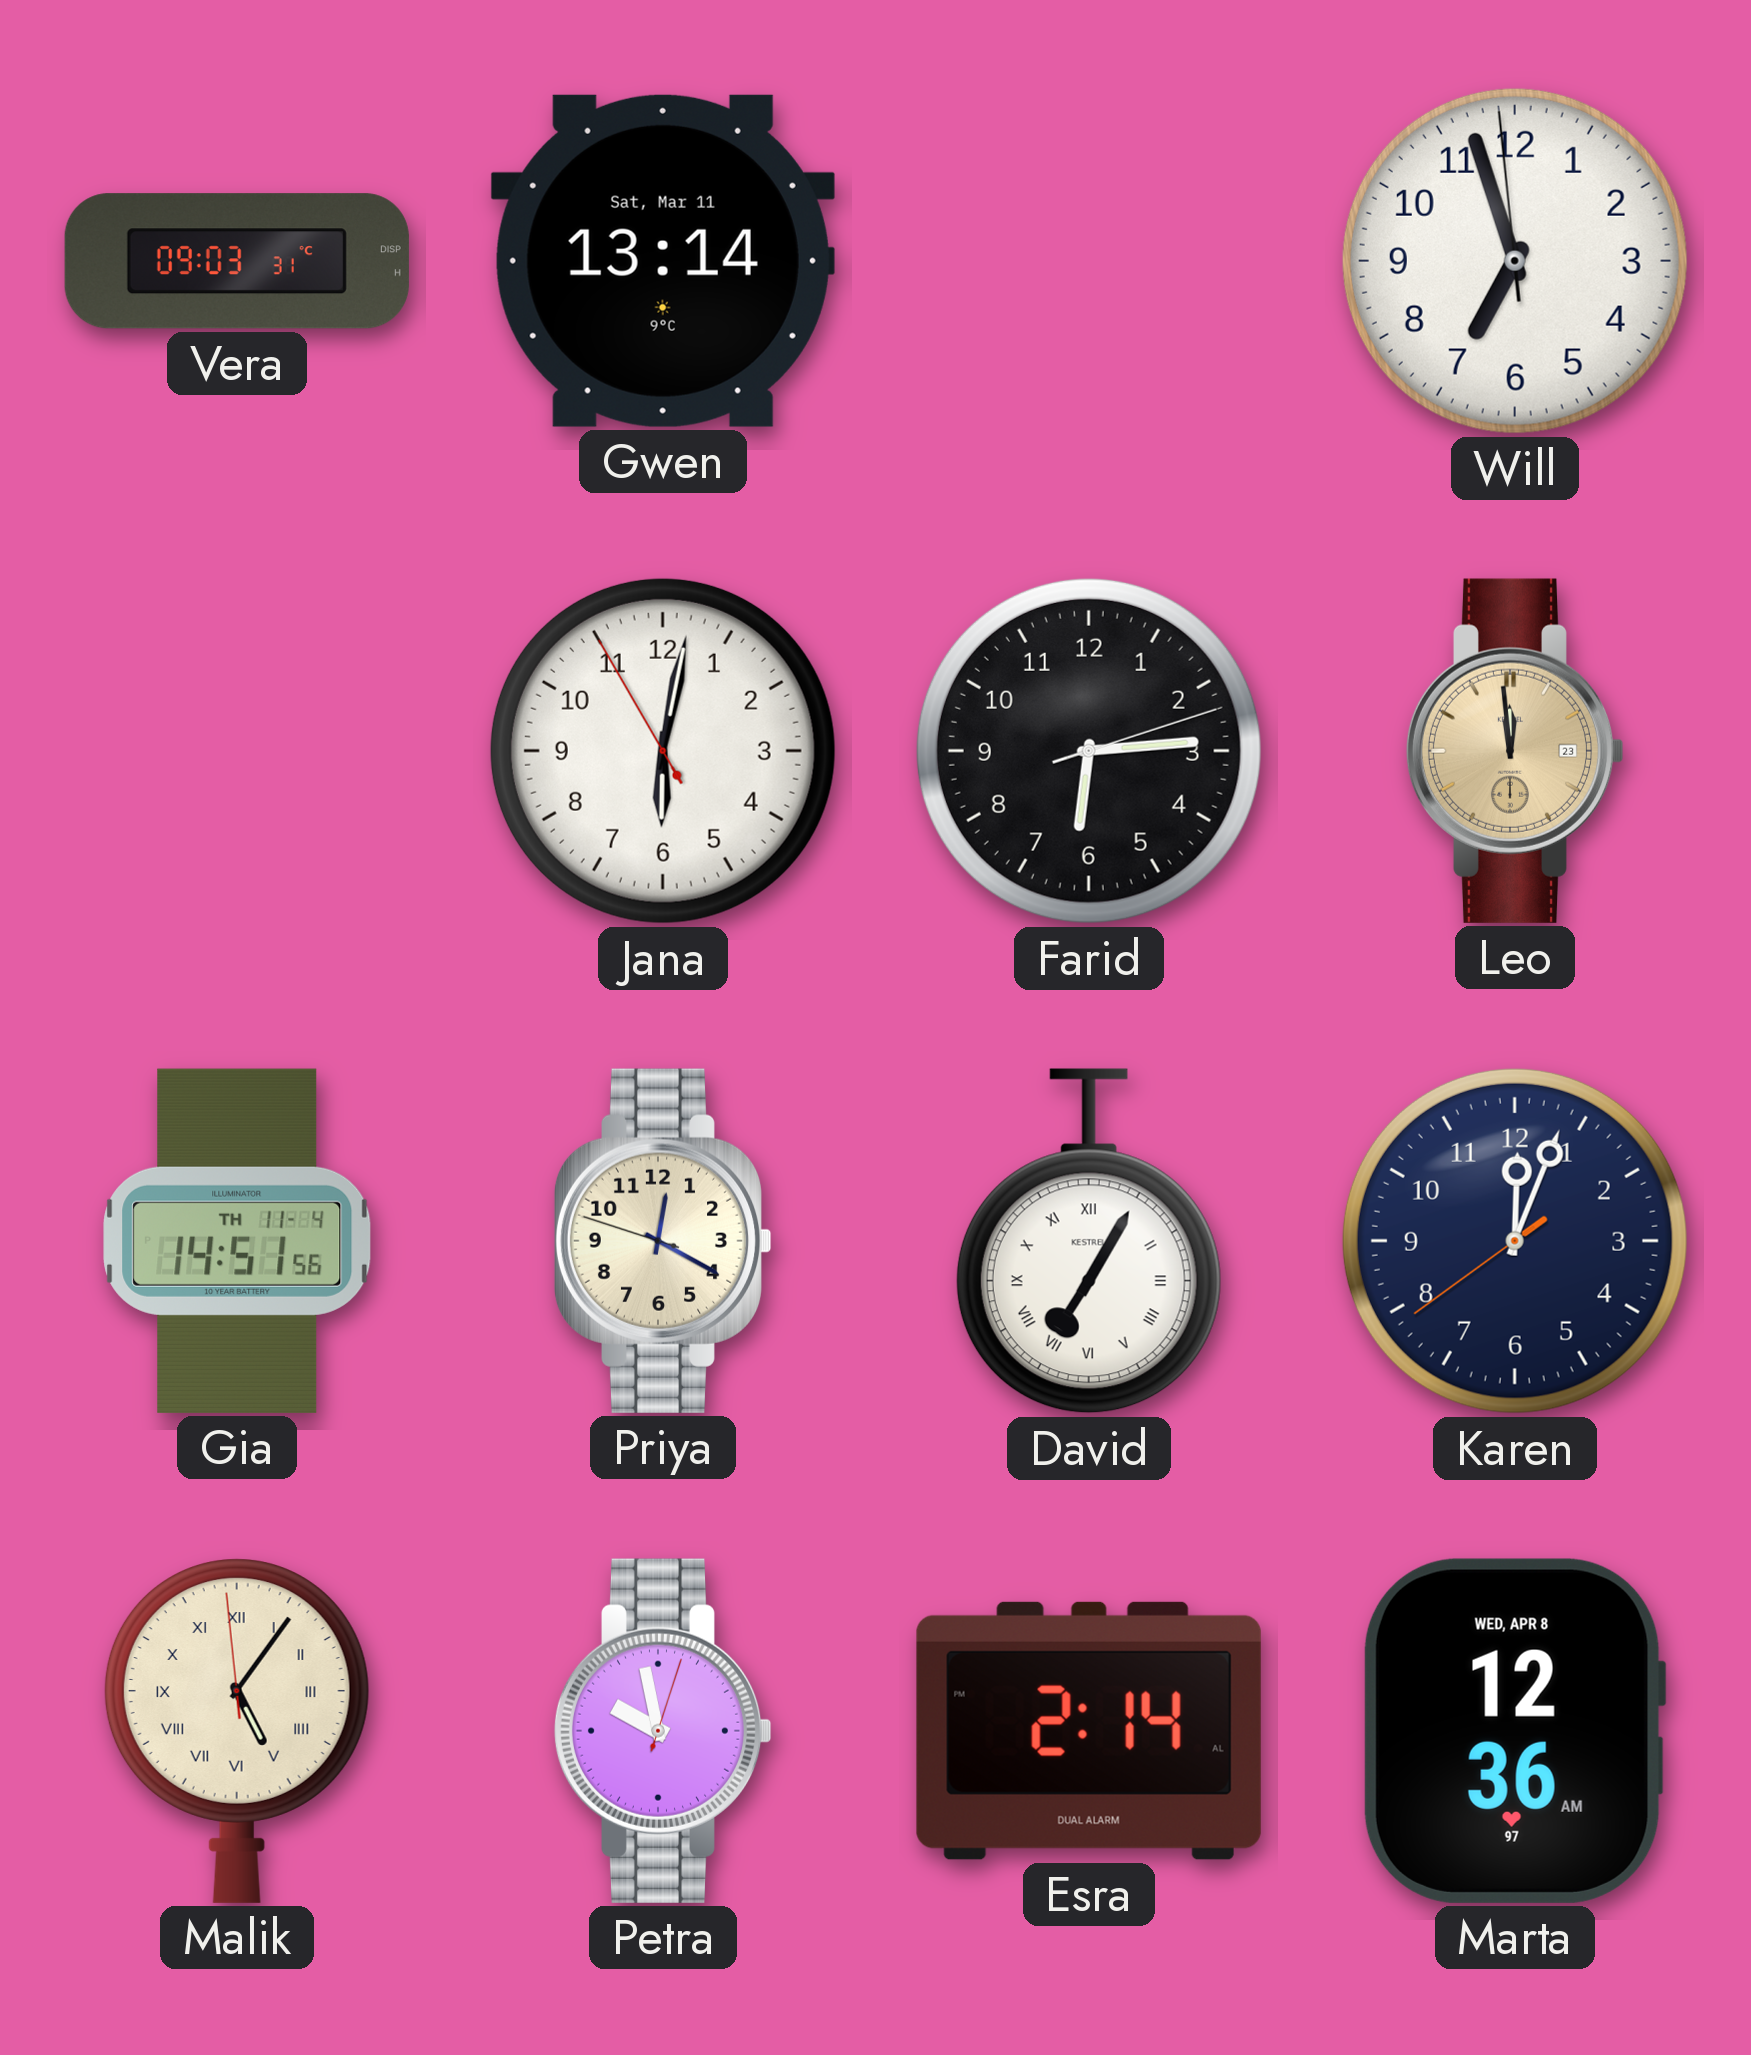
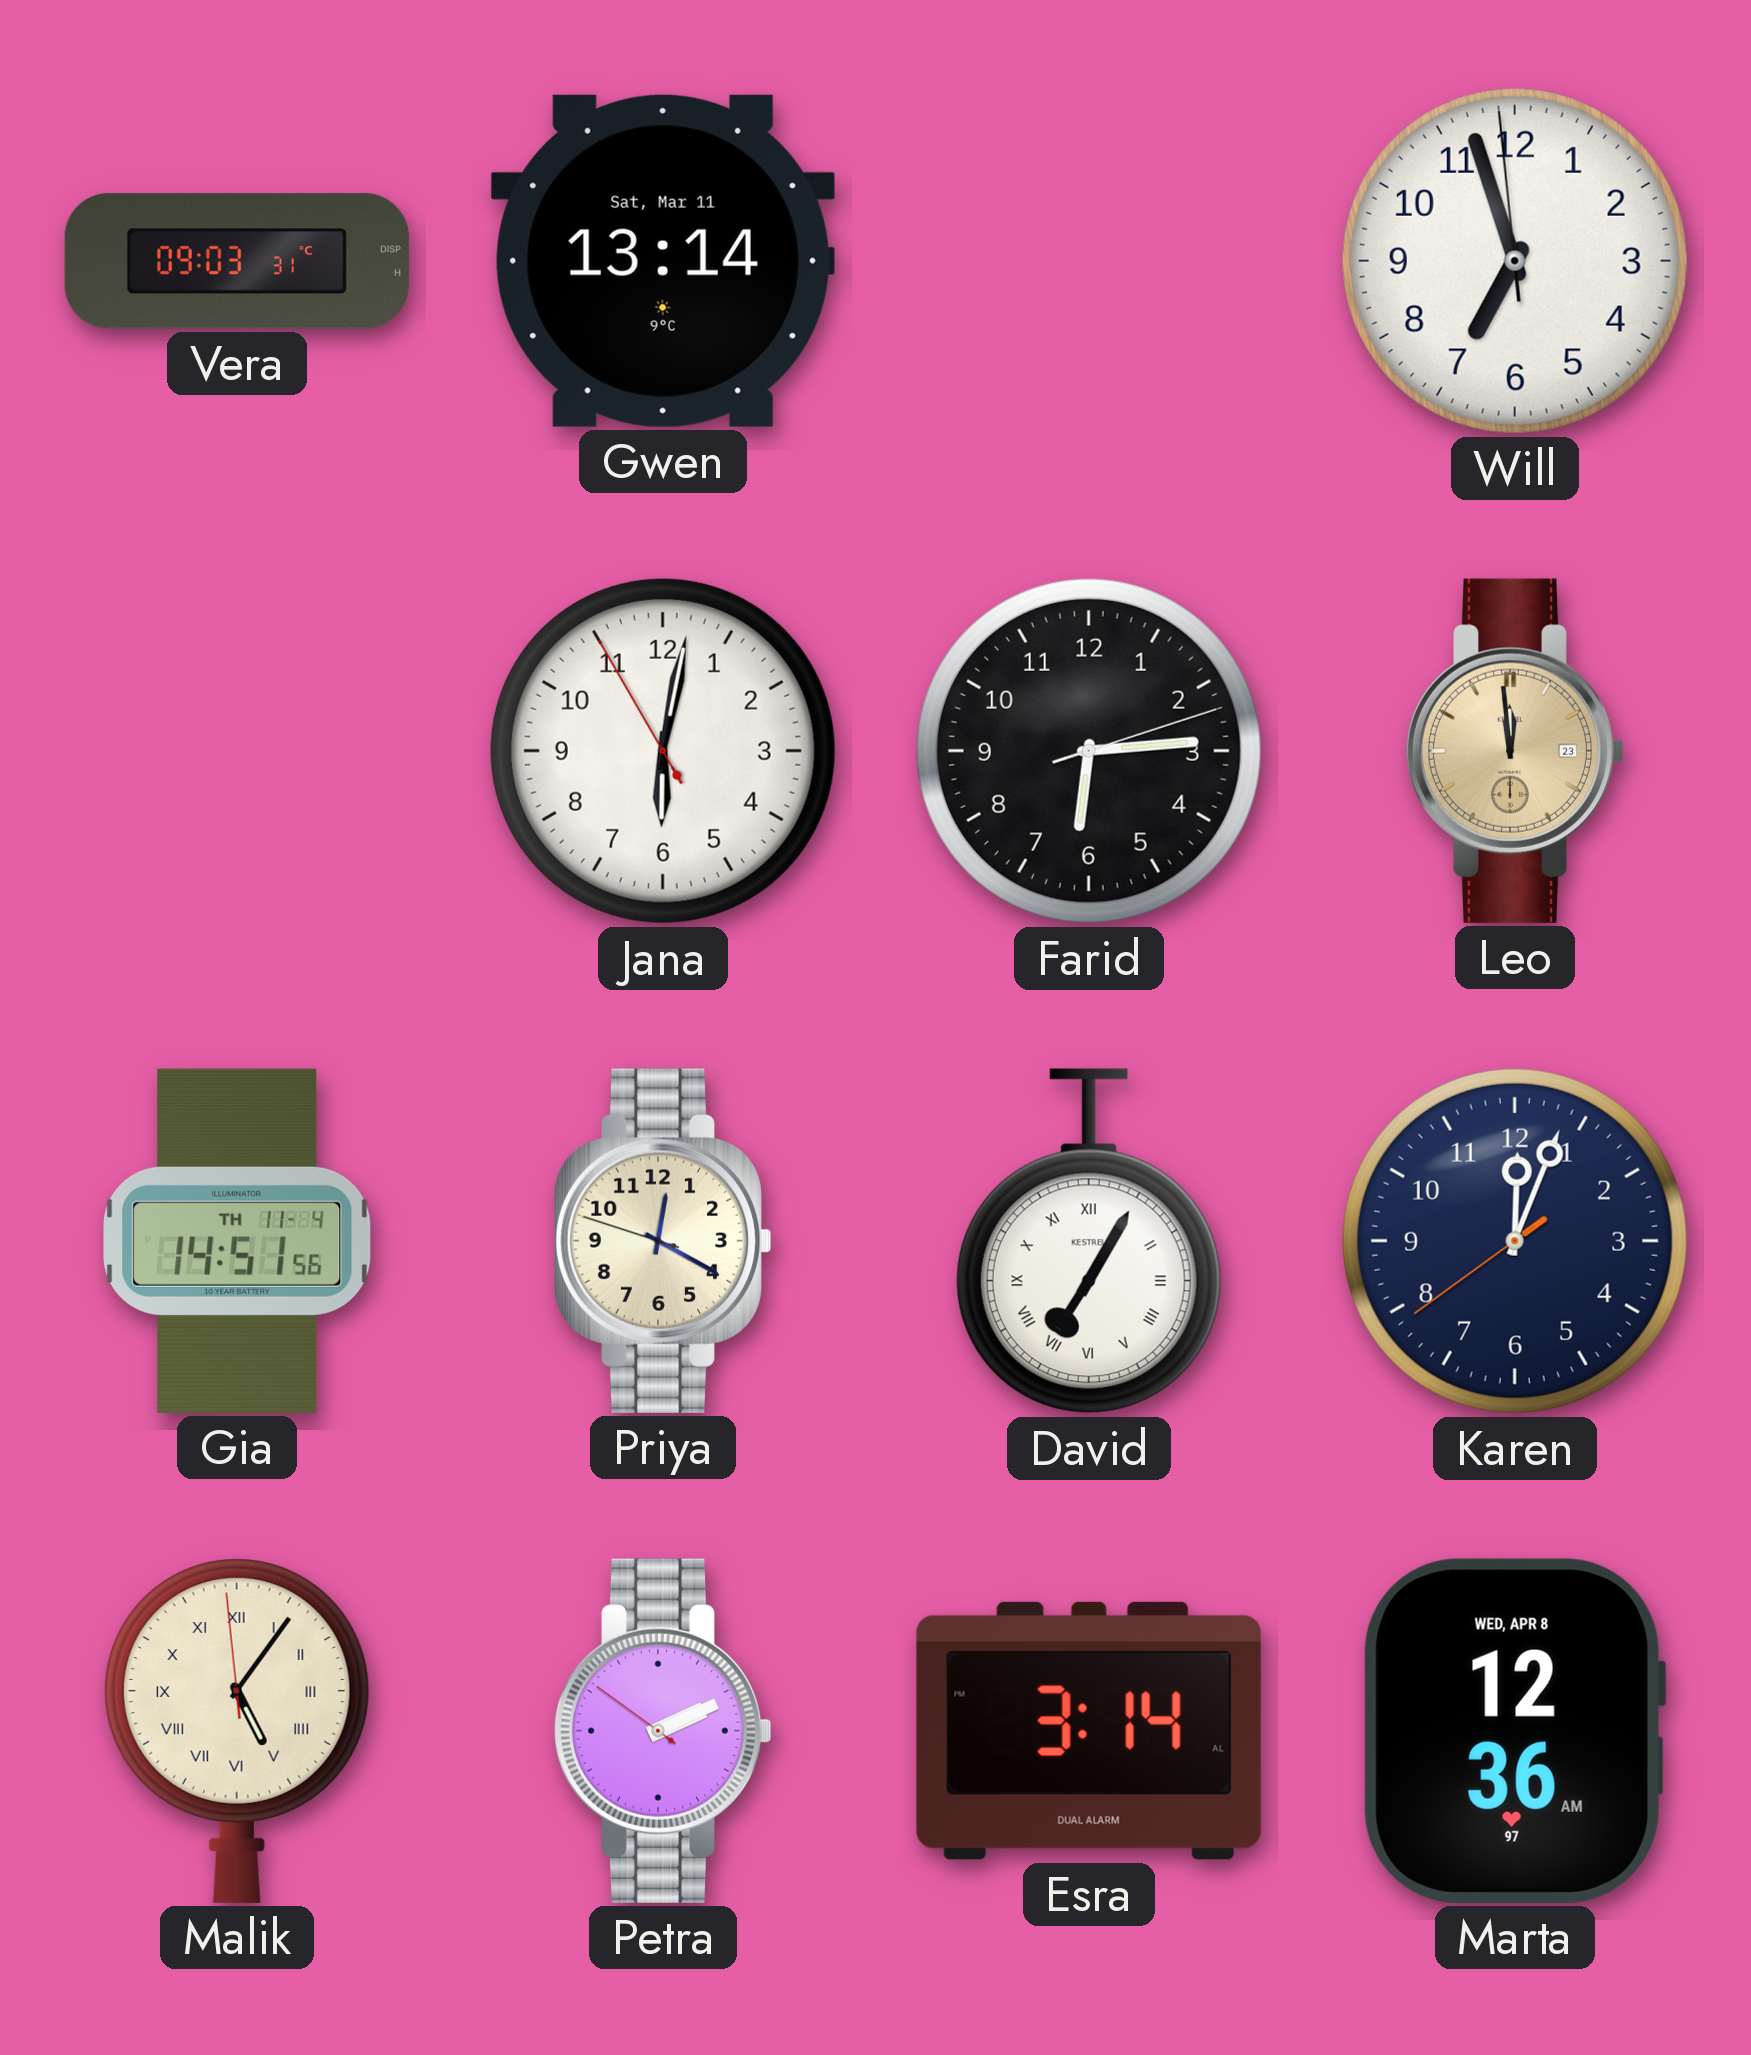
Petra: 9:58 -> 2:10
Esra: 2:14 -> 3:14
